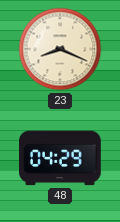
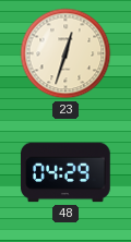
23: 8:19 -> 12:33
